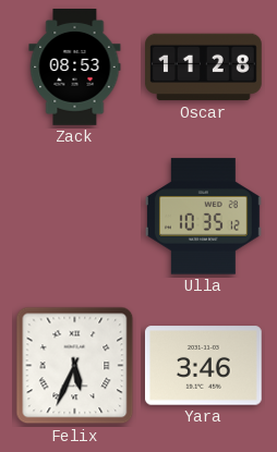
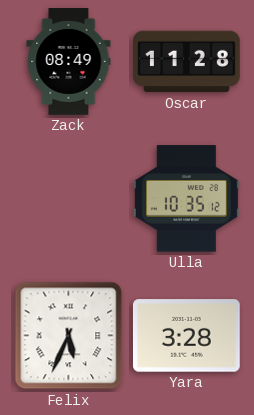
Zack: 08:53 -> 08:49
Yara: 3:46 -> 3:28
